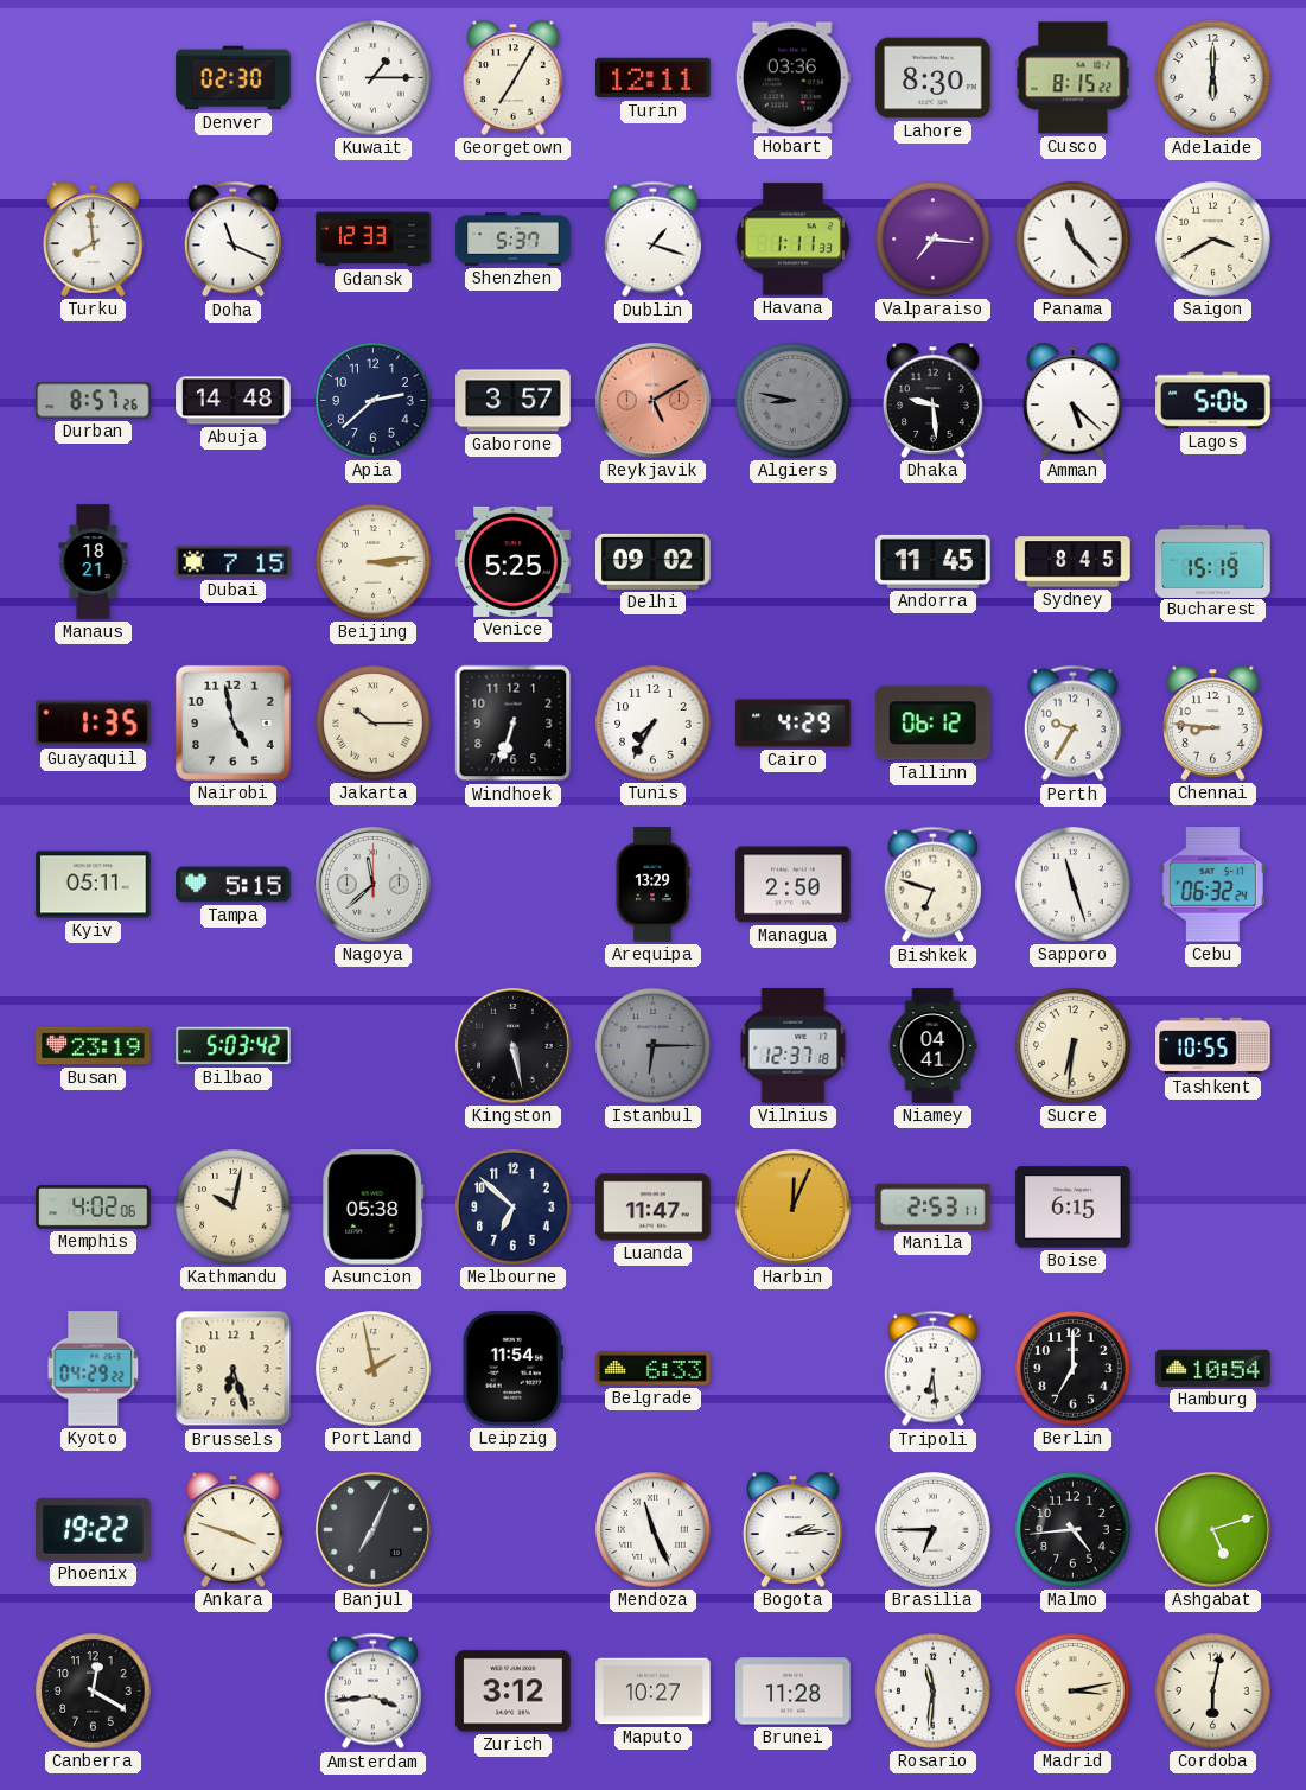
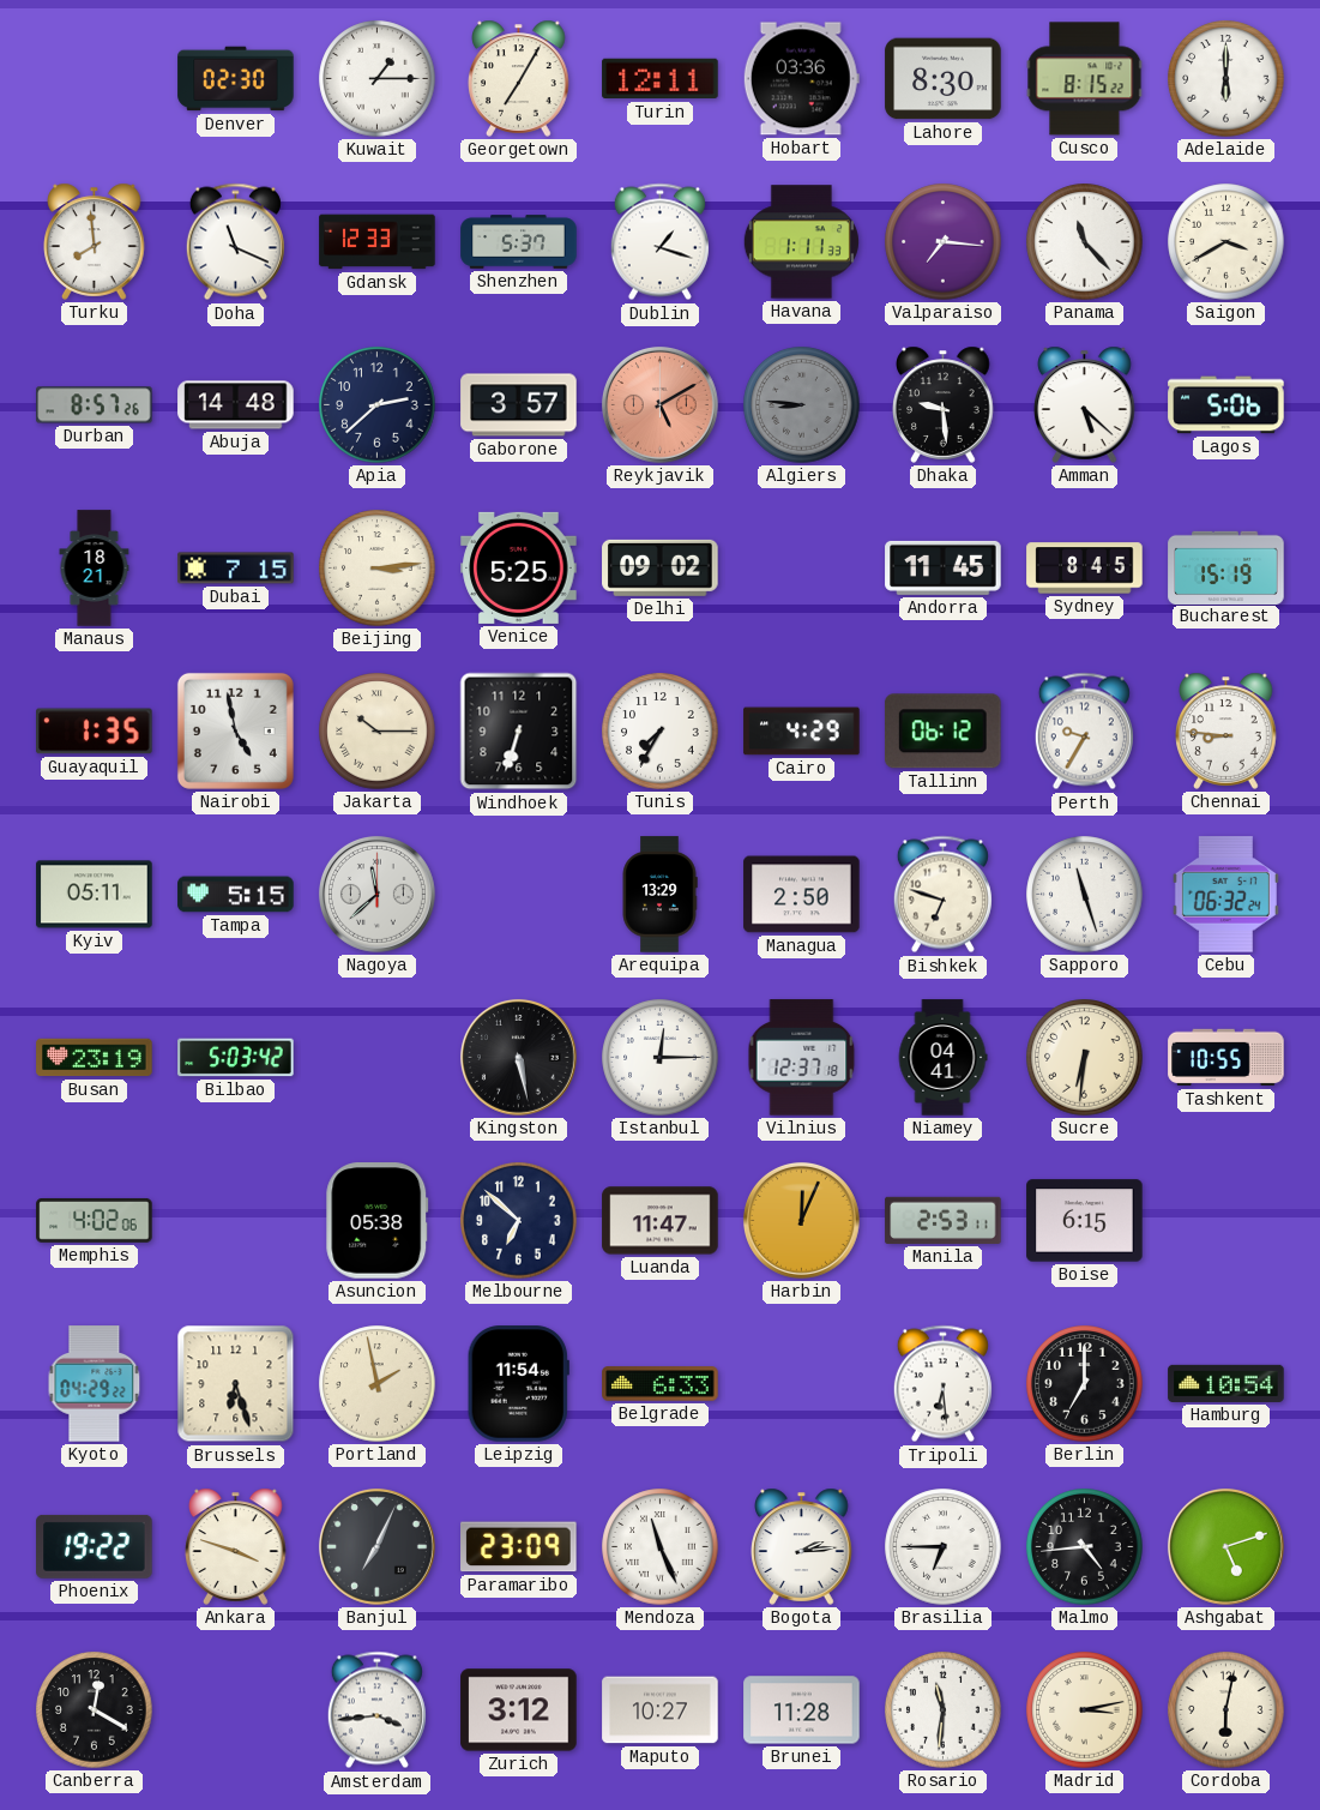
Algiers: 8:47 -> 8:46
Istanbul: 6:15 -> 12:15
Istanbul dial: grey -> white
Kathmandu: 10:02 -> none
Paramaribo: none -> 23:09
